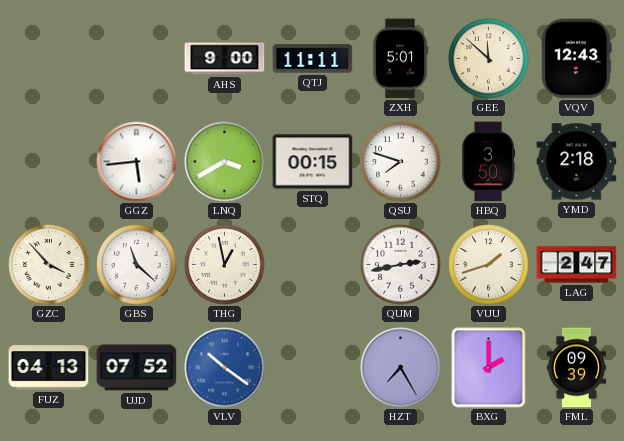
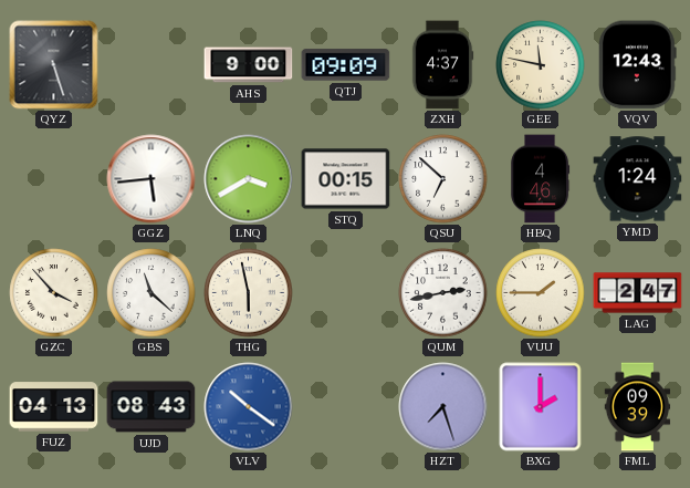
QYZ: none -> 5:27
QTJ: 11:11 -> 09:09
ZXH: 5:01 -> 4:37
GEE: 11:52 -> 11:47
QSU: 7:48 -> 6:52
HBQ: 3:50 -> 4:46
YMD: 2:18 -> 1:24
THG: 12:58 -> 5:58
VUU: 1:42 -> 1:45
UJD: 07:52 -> 08:43
HZT: 7:25 -> 7:27
